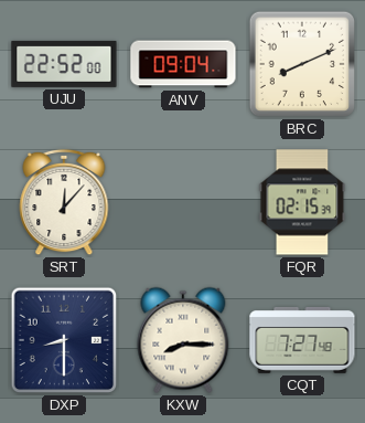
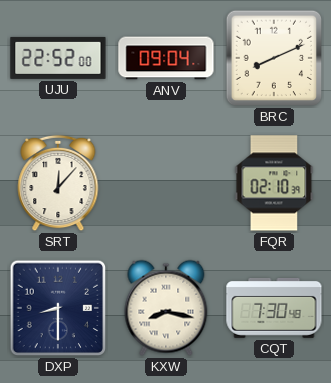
FQR: 02:15 -> 02:10
KXW: 8:15 -> 8:17
CQT: 7:27 -> 7:30
